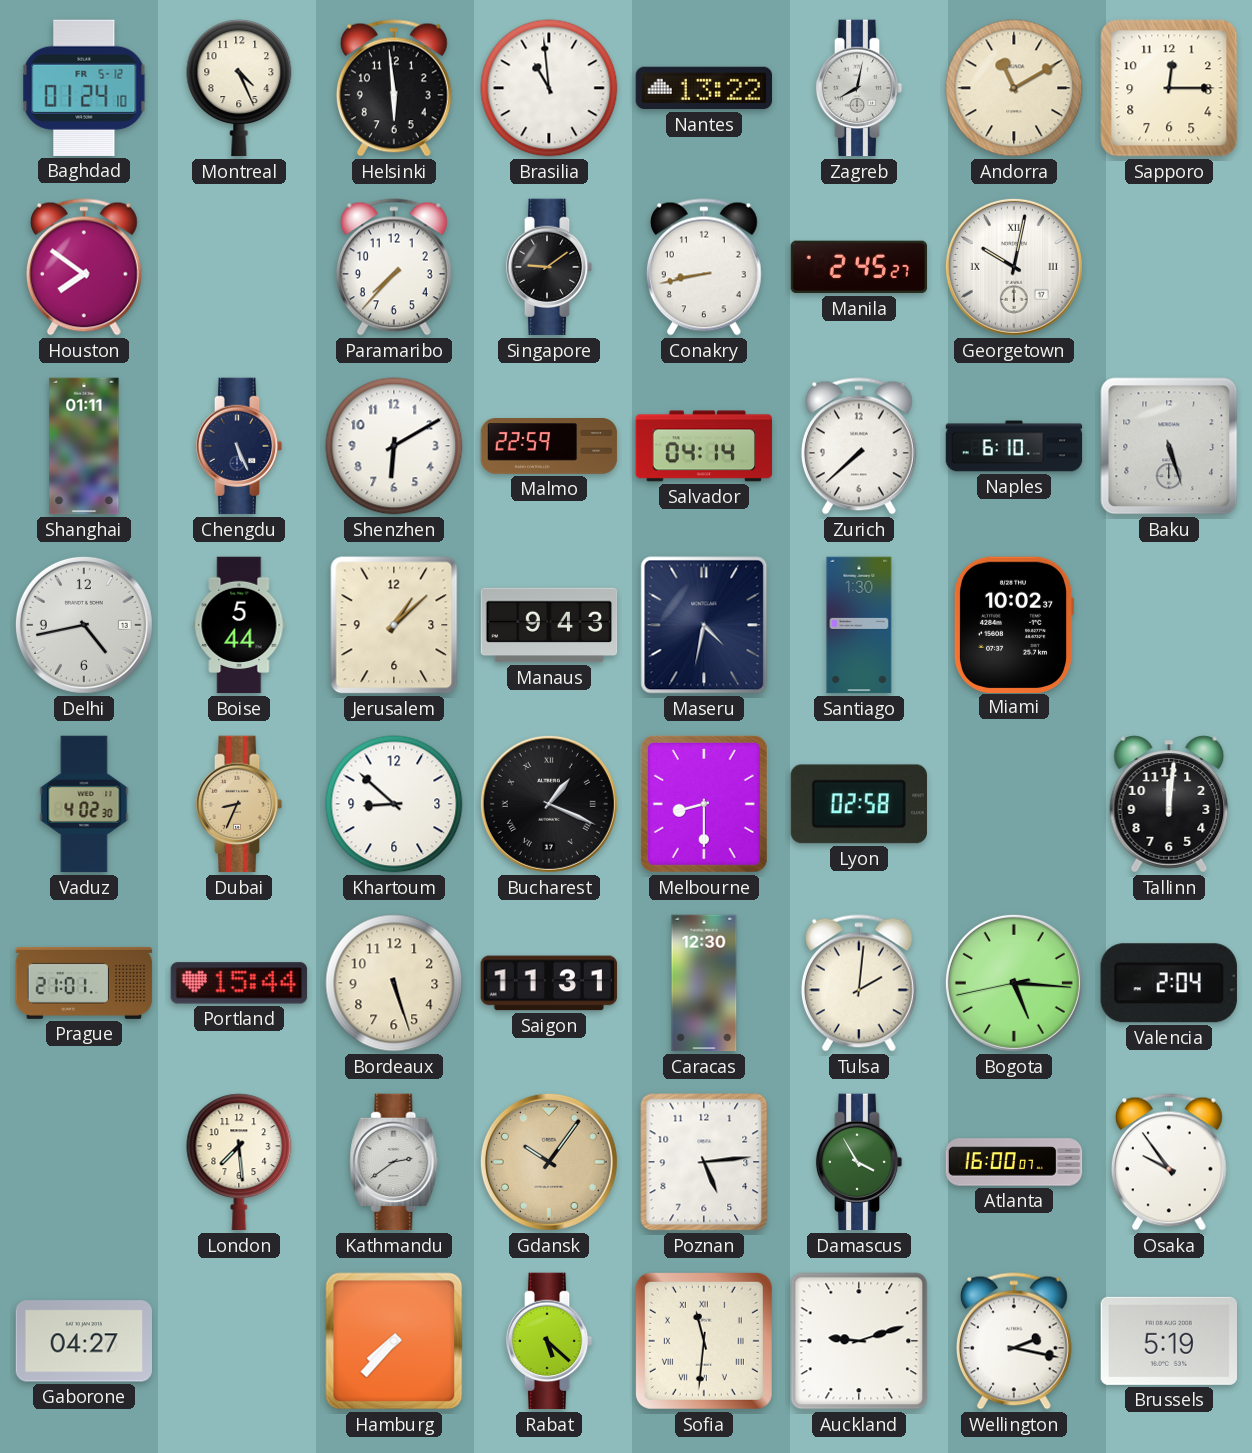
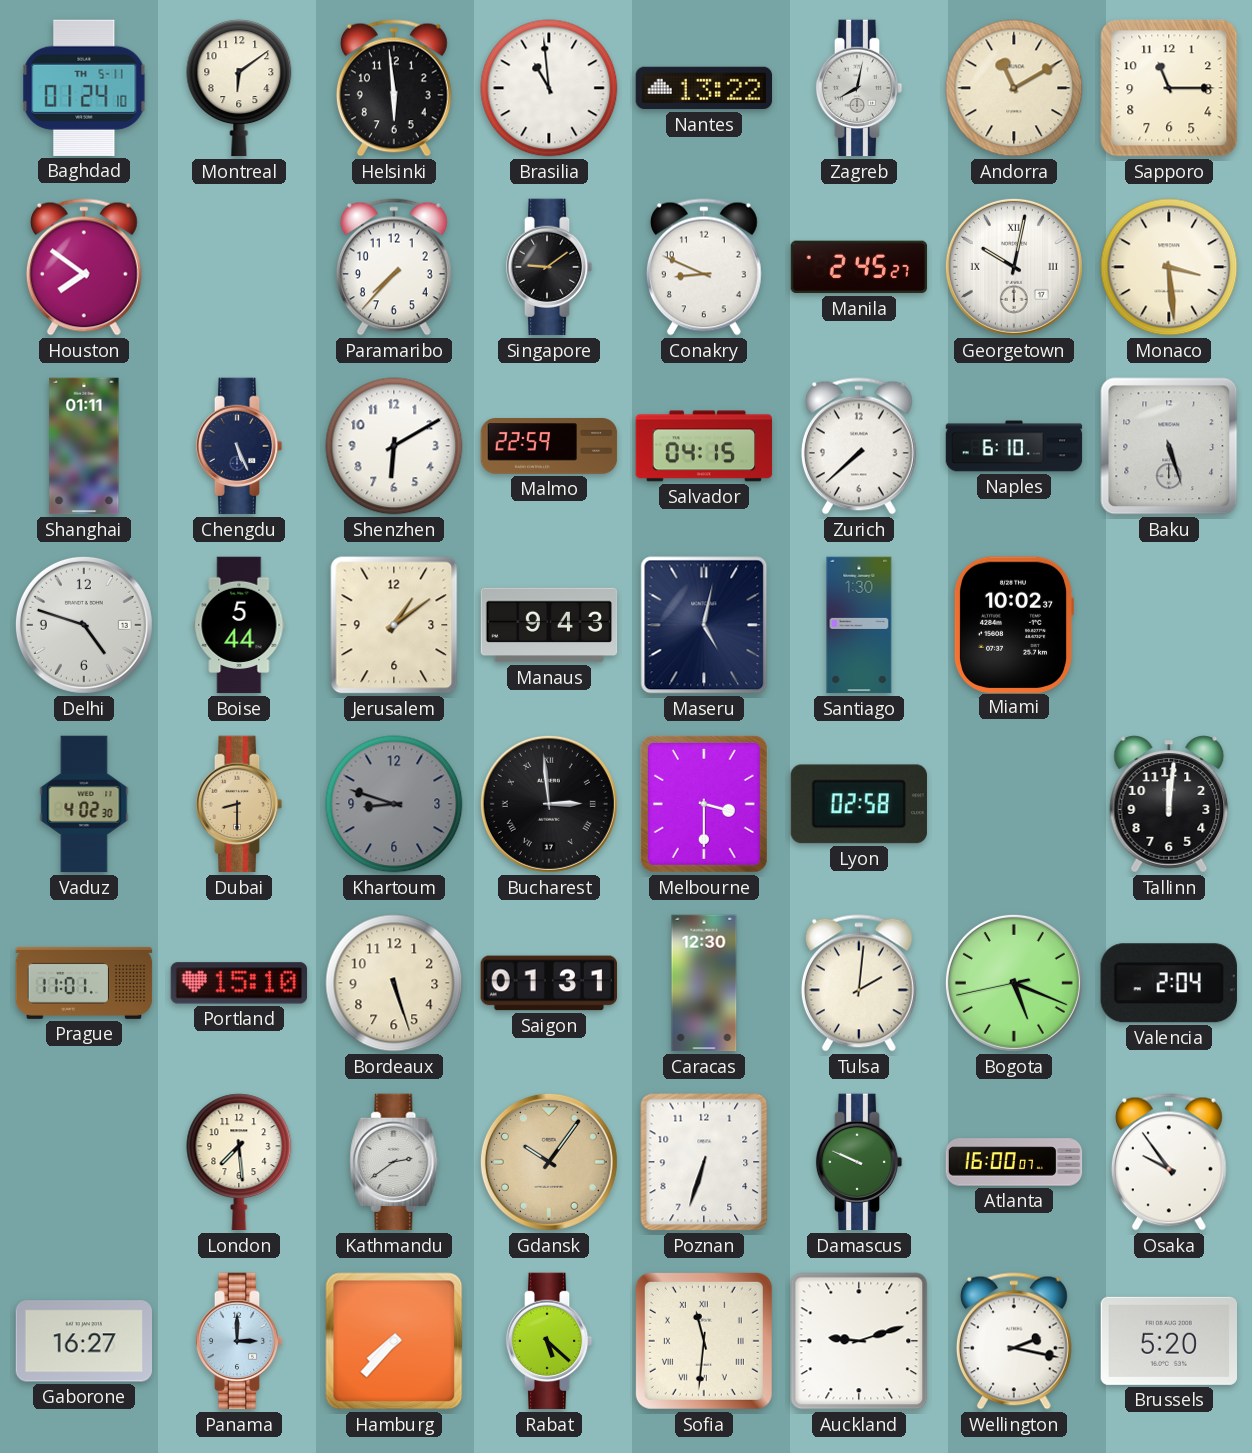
Baghdad date: FR 5-12 -> TH 5-11
Montreal: 4:26 -> 6:09
Sapporo: 12:15 -> 11:15
Conakry: 8:43 -> 8:49
Monaco: none -> 3:29
Salvador: 04:14 -> 04:15
Delhi: 4:43 -> 4:48
Jerusalem: 1:08 -> 1:09
Maseru: 4:32 -> 5:02
Dubai: 8:34 -> 8:30
Khartoum: 8:52 -> 8:48
Khartoum dial: white -> grey
Bucharest: 1:19 -> 2:59
Melbourne: 8:30 -> 3:30
Prague: 21:01 -> 11:01
Portland: 15:44 -> 15:10
Saigon: 11:31 -> 01:31
Bogota: 5:15 -> 5:18
Poznan: 5:14 -> 6:33
Damascus: 3:55 -> 9:49
Gaborone: 04:27 -> 16:27
Panama: none -> 3:00
Brussels: 5:19 -> 5:20
